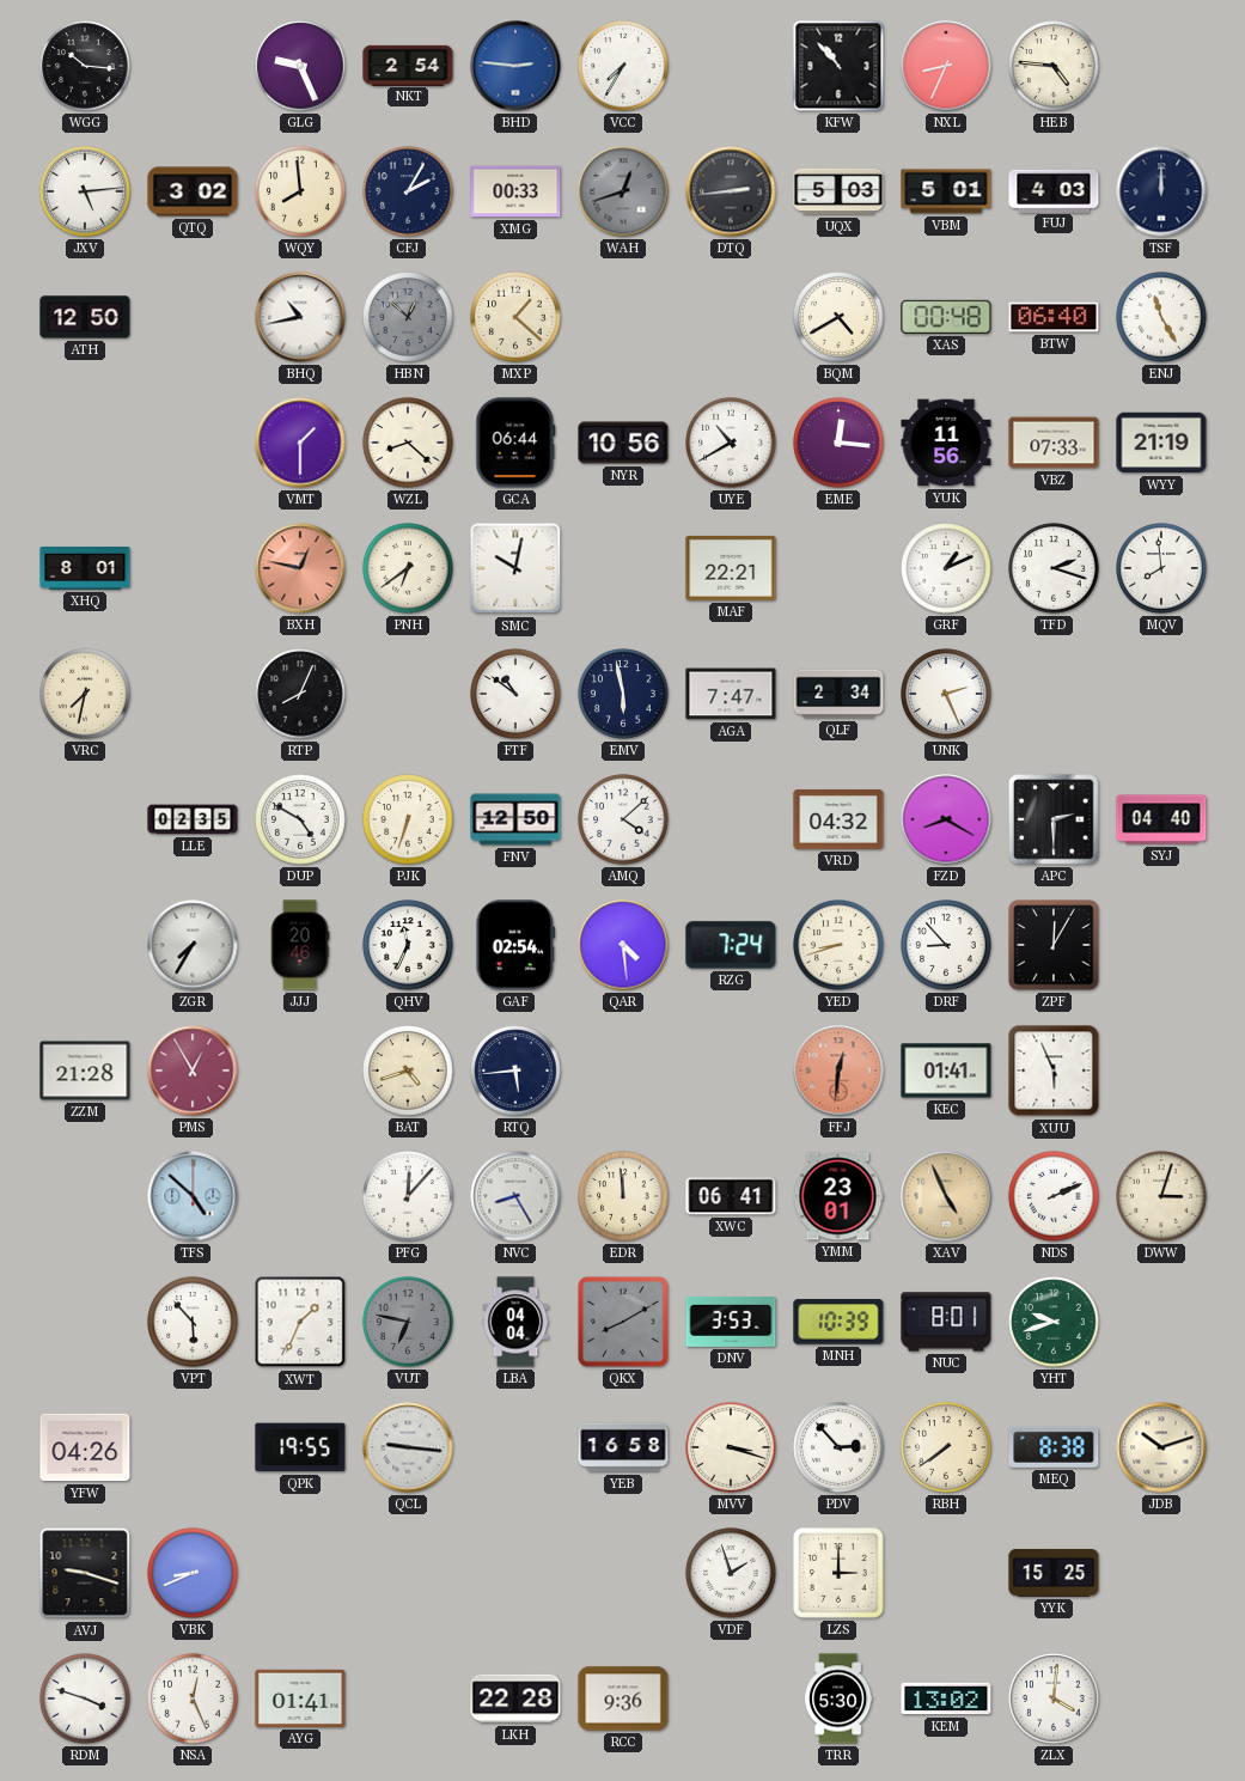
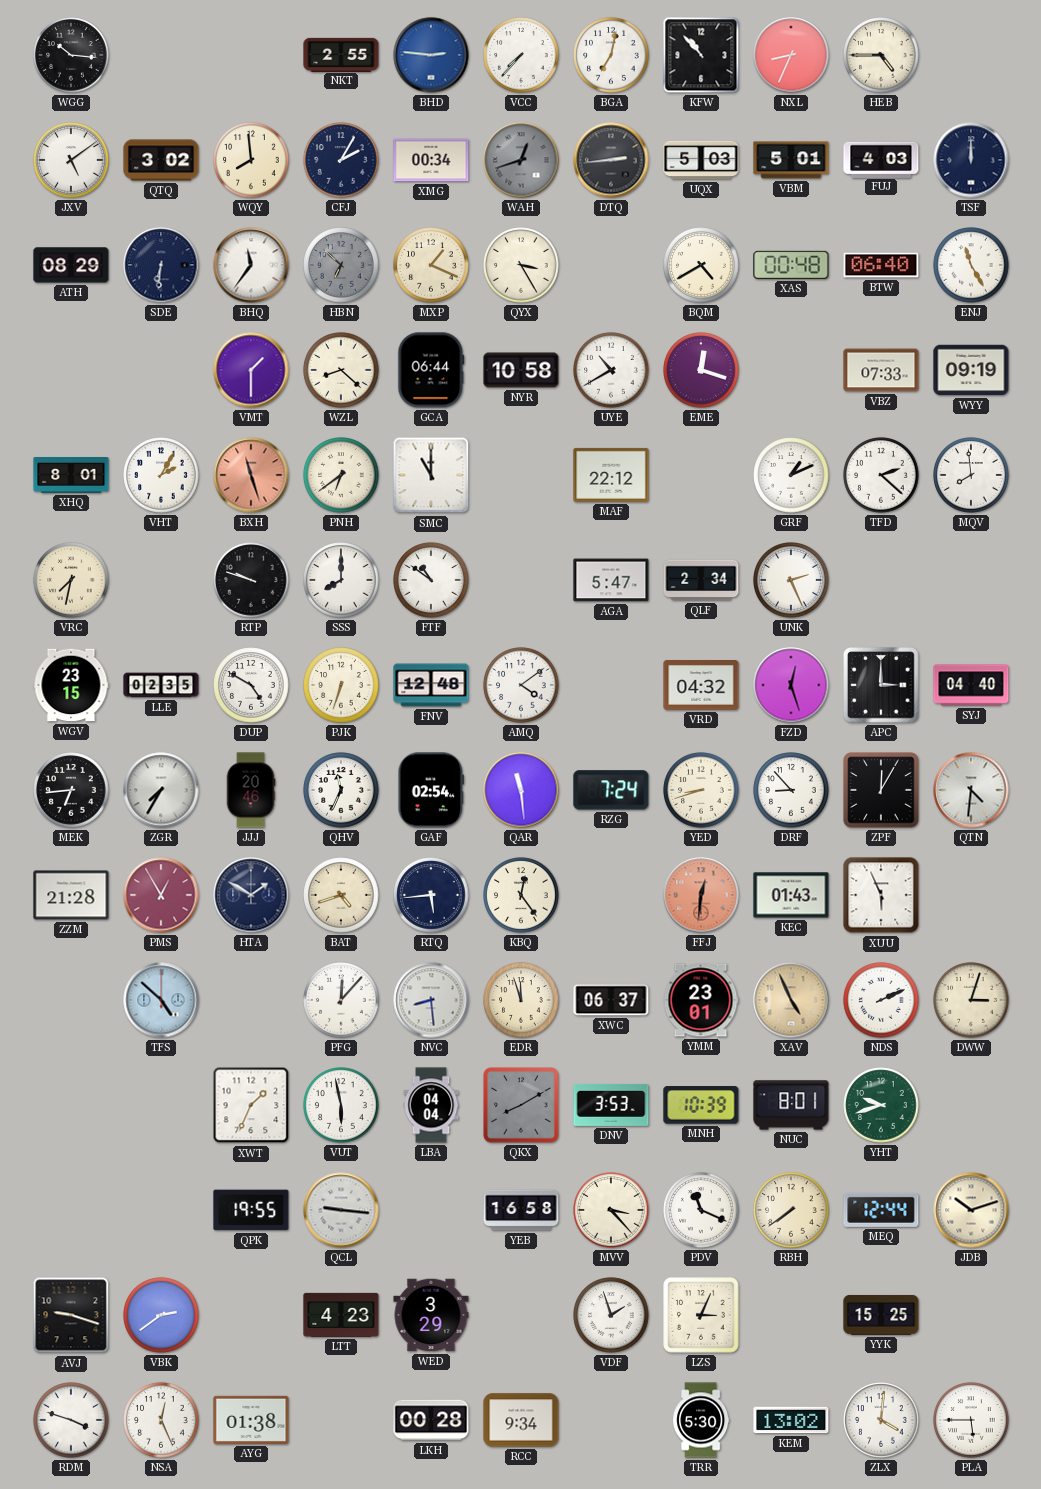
GLG: 9:26 -> none
NKT: 2:54 -> 2:55
VCC: 7:35 -> 7:37
BGA: none -> 7:02
HEB: 4:46 -> 4:45
JXV: 5:14 -> 5:09
XMG: 00:33 -> 00:34
ATH: 12:50 -> 08:29
SDE: none -> 6:31
BHQ: 10:43 -> 11:36
HBN: 12:52 -> 6:52
MXP: 1:22 -> 1:19
QYX: none -> 3:25
NYR: 10:56 -> 10:58
EME: 12:16 -> 12:18
YUK: 11:56 -> none
WYY: 21:19 -> 09:19
VHT: none -> 2:05
BXH: 12:47 -> 11:27
SMC: 10:02 -> 11:00
MAF: 22:21 -> 22:12
TFD: 2:18 -> 2:22
RTP: 8:04 -> 9:48
SSS: none -> 8:00
EMV: 5:58 -> none
AGA: 7:47 -> 5:47
WGV: none -> 23:15
FNV: 12:50 -> 12:48
AMQ: 4:08 -> 4:09
FZD: 8:20 -> 12:27
APC: 2:30 -> 3:00
MEK: none -> 6:44
QAR: 4:29 -> 11:29
QTN: none -> 4:31
HTA: none -> 1:50
KBQ: none -> 12:24
KEC: 01:41 -> 01:43
NVC: 8:25 -> 8:29
EDR: 11:59 -> 11:57
XWC: 06:41 -> 06:37
VPT: 5:53 -> none
VUT: 6:47 -> 5:58
VUT dial: grey -> white
YFW: 04:26 -> none
MVV: 3:18 -> 3:23
PDV: 2:53 -> 11:19
MEQ: 8:38 -> 12:44
VBK: 8:41 -> 2:39
LTT: none -> 4:23
WED: none -> 3:29
LZS: 3:00 -> 3:04
AYG: 01:41 -> 01:38
LKH: 22:28 -> 00:28
RCC: 9:36 -> 9:34
PLA: none -> 5:45
